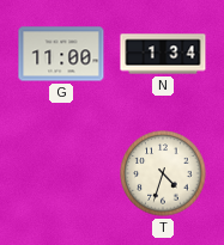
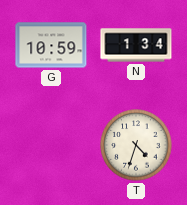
G: 11:00 -> 10:59
